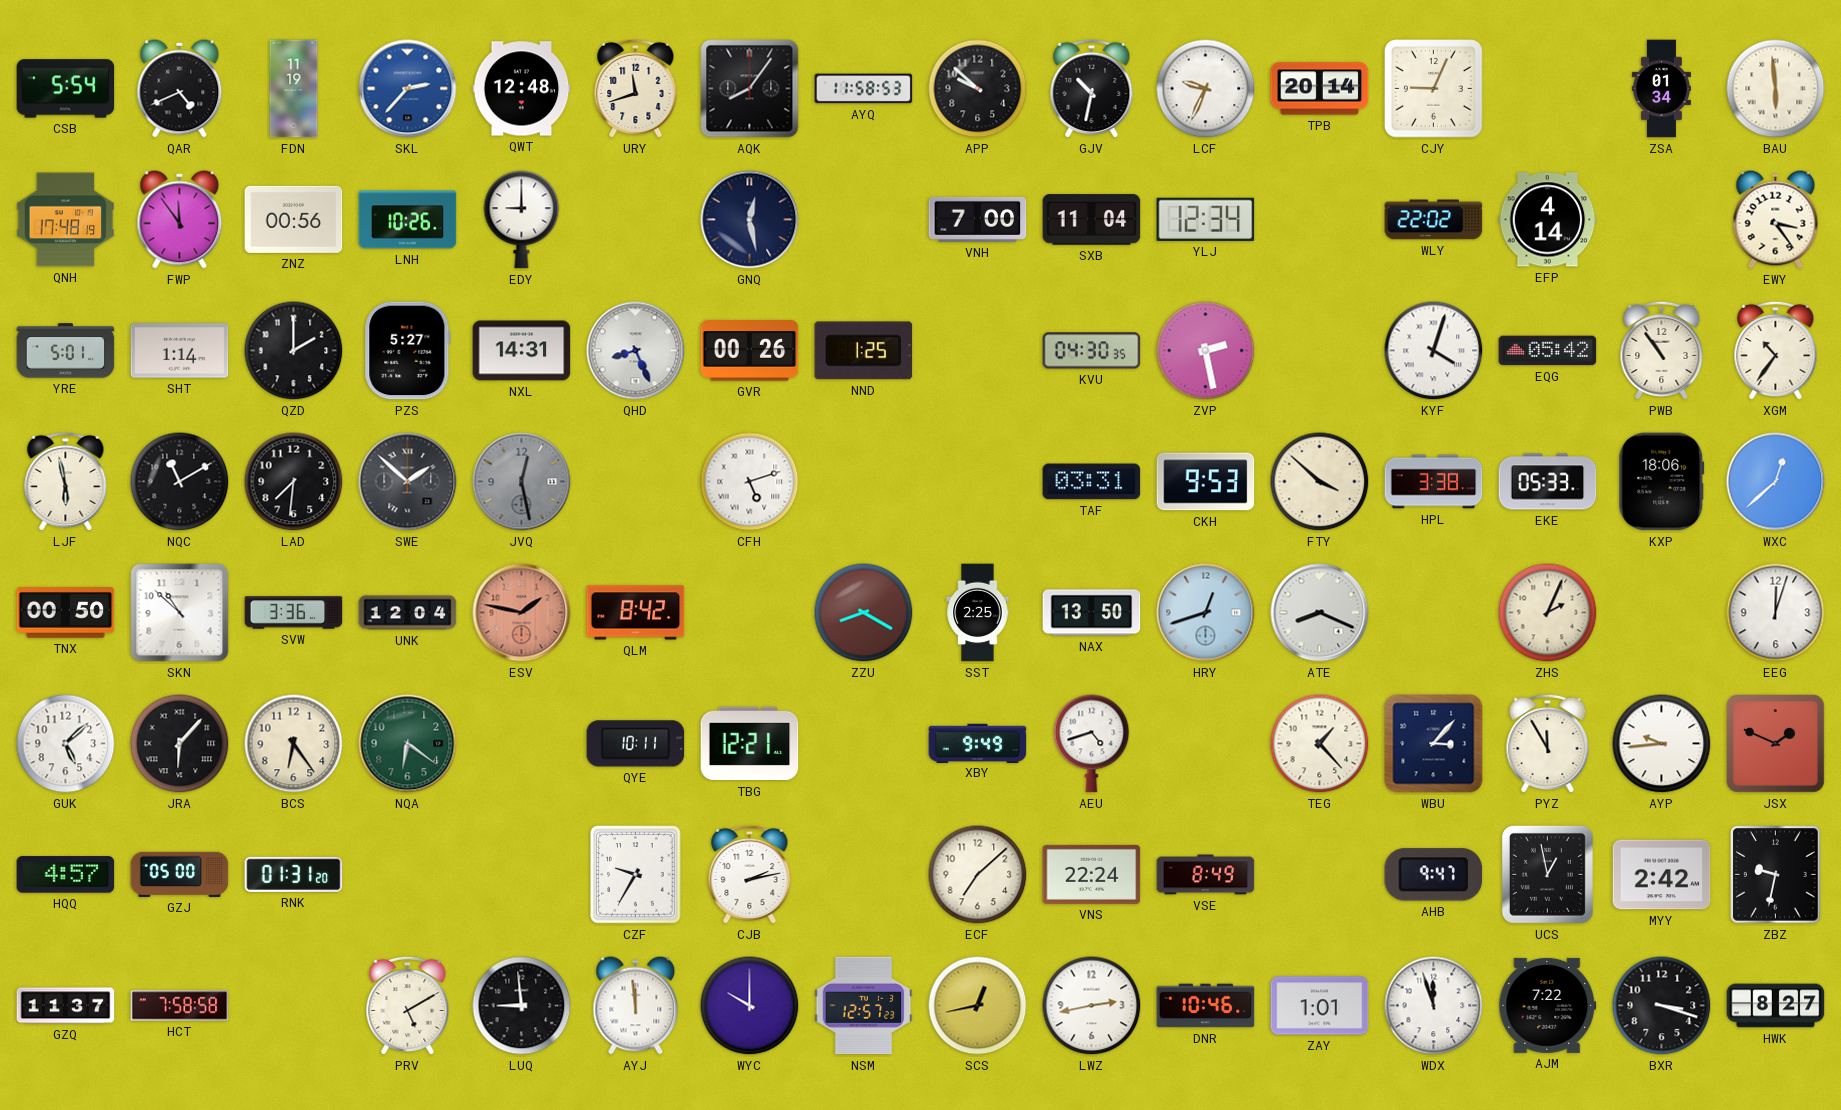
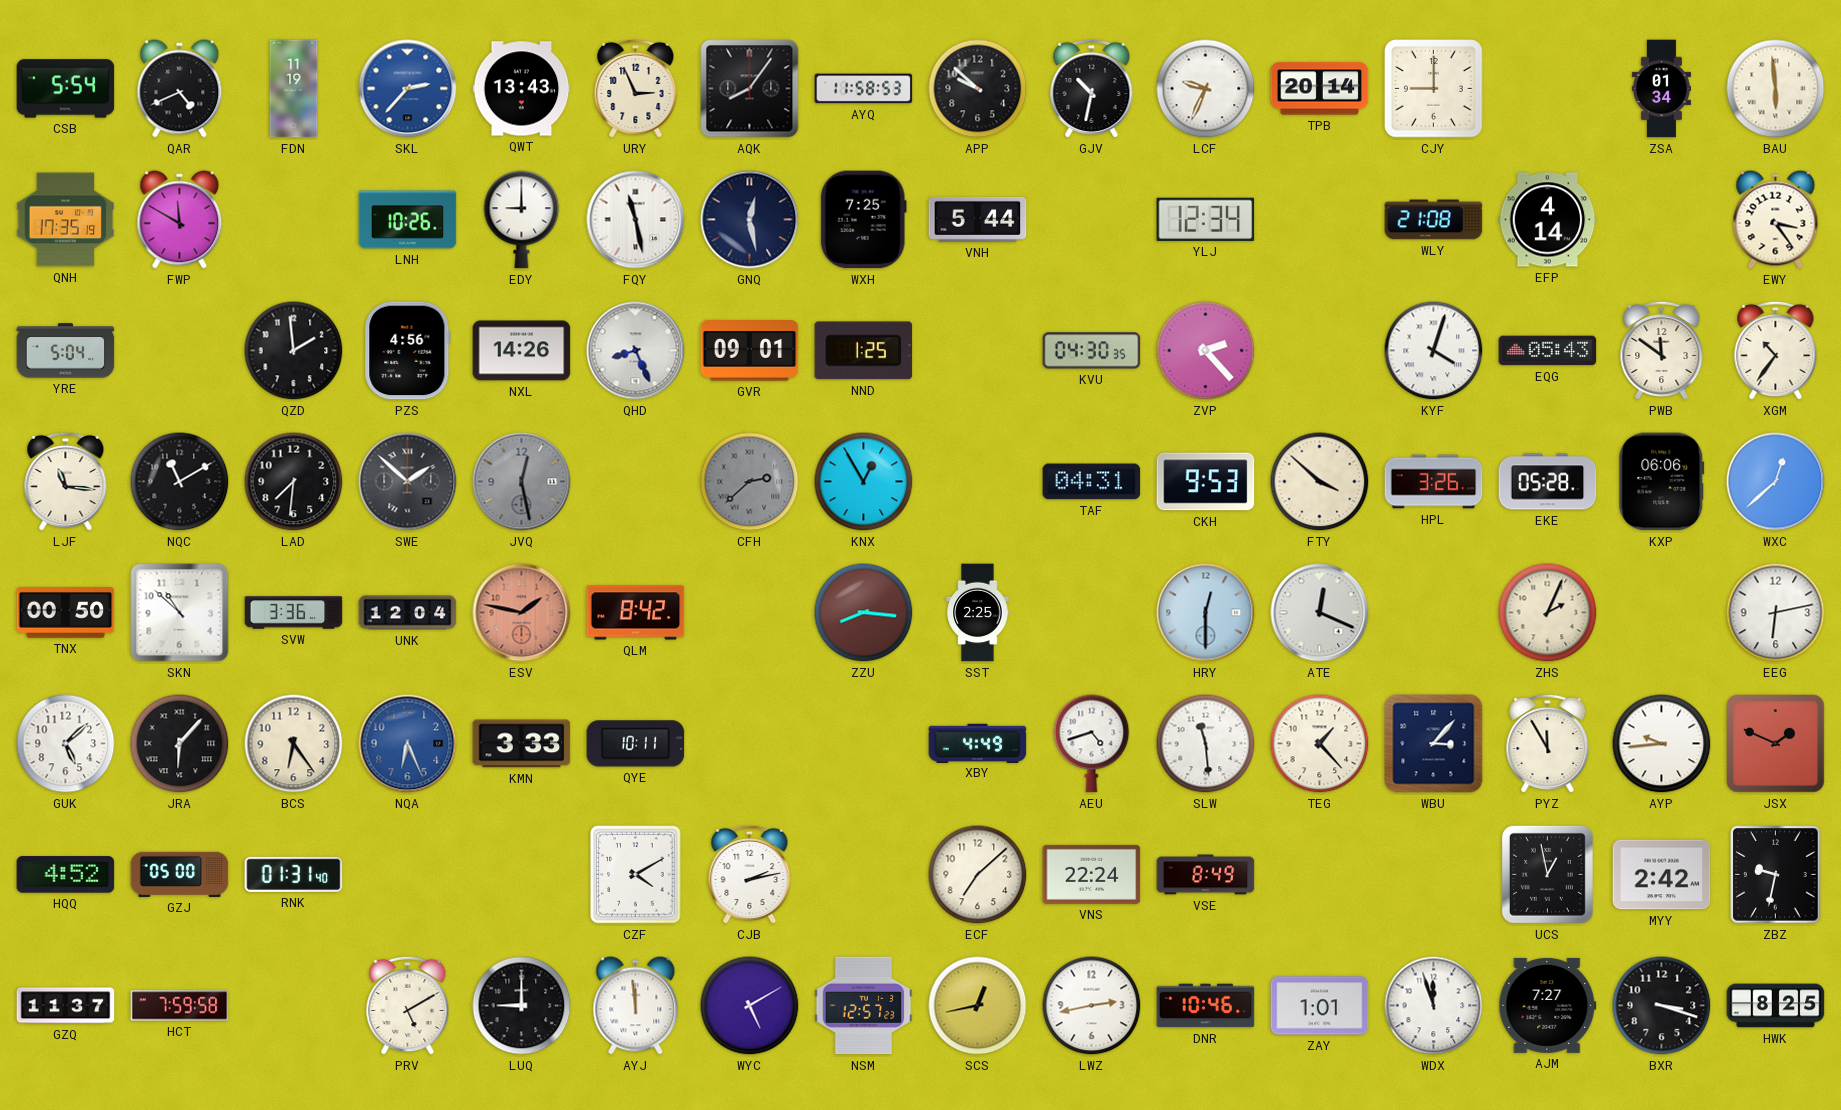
QWT: 12:48 -> 13:43
URY: 11:42 -> 2:56
CJY: 9:04 -> 9:00
QNH: 17:48 -> 17:35
FWP: 11:54 -> 11:50
ZNZ: 00:56 -> none
FQY: none -> 11:28
WXH: none -> 7:25
VNH: 7:00 -> 5:44
SXB: 11:04 -> none
WLY: 22:02 -> 21:08
YRE: 5:01 -> 5:04
SHT: 1:14 -> none
QZD: 2:00 -> 1:59
PZS: 5:27 -> 4:56
NXL: 14:31 -> 14:26
GVR: 00:26 -> 09:01
ZVP: 2:28 -> 2:23
EQG: 05:42 -> 05:43
PWB: 10:54 -> 11:51
LJF: 5:58 -> 11:16
CFH: 5:12 -> 2:38
CFH dial: white -> grey
KNX: none -> 12:55
TAF: 03:31 -> 04:31
HPL: 3:38 -> 3:26
EKE: 05:33 -> 05:28
KXP: 18:06 -> 06:06
ZZU: 8:20 -> 8:16
NAX: 13:50 -> none
HRY: 12:42 -> 12:30
ATE: 8:19 -> 12:19
EEG: 12:03 -> 6:13
NQA: 6:21 -> 6:26
NQA dial: green -> blue
KMN: none -> 3:33
TBG: 12:21 -> none
XBY: 9:49 -> 4:49
SLW: none -> 11:29
HQQ: 4:57 -> 4:52
RNK: 01:31:20 -> 01:31:40
CZF: 9:35 -> 4:10
AHB: 9:47 -> none
HCT: 7:58 -> 7:59
LUQ: 8:59 -> 9:00
WYC: 10:00 -> 5:10
AJM: 7:22 -> 7:27
HWK: 8:27 -> 8:25
